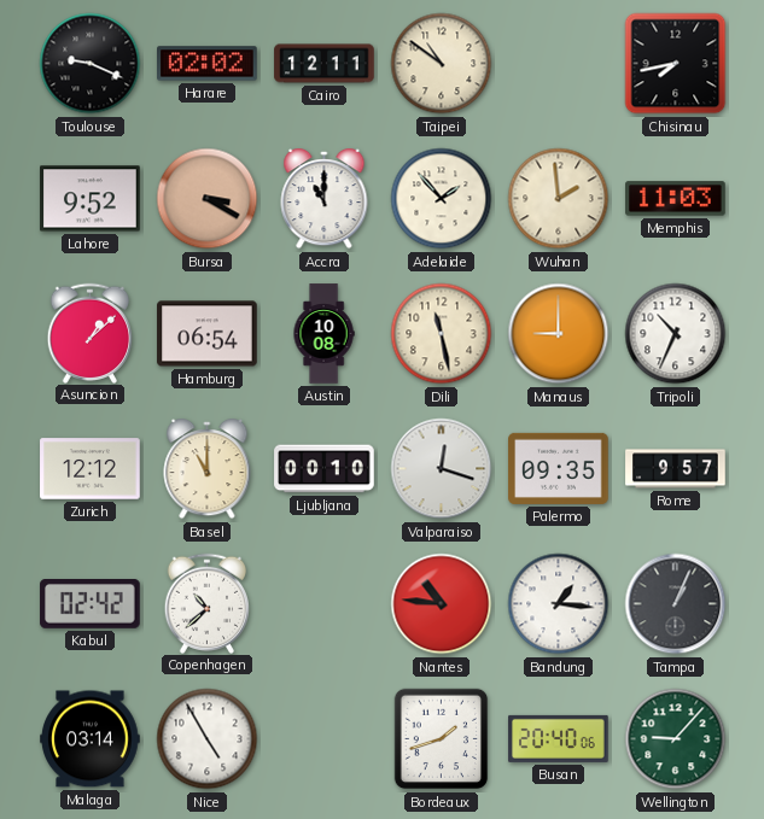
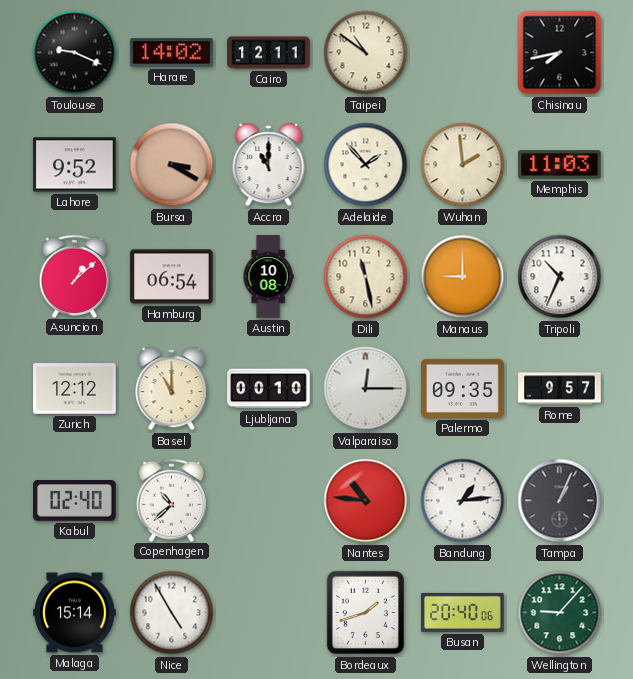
Harare: 02:02 -> 14:02
Valparaiso: 12:18 -> 12:15
Kabul: 02:42 -> 02:40
Bandung: 1:16 -> 1:14
Malaga: 03:14 -> 15:14
